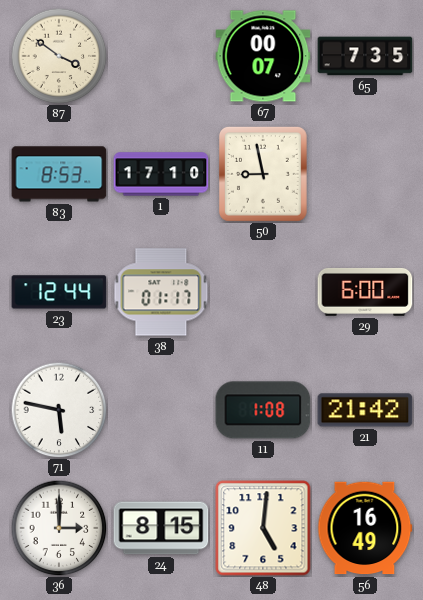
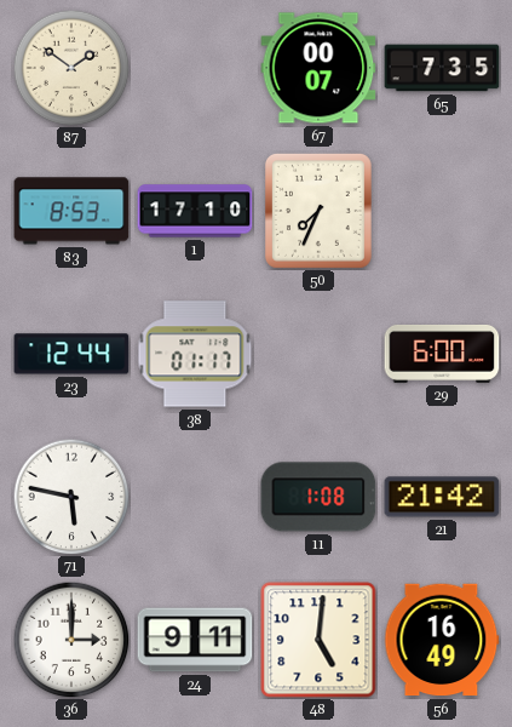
87: 3:51 -> 1:51
50: 8:58 -> 7:34
24: 8:15 -> 9:11
